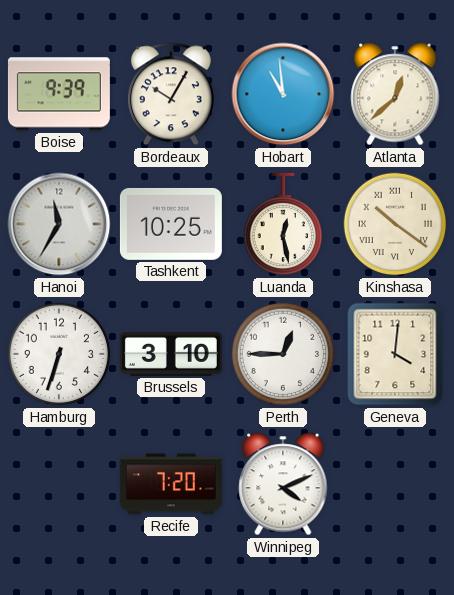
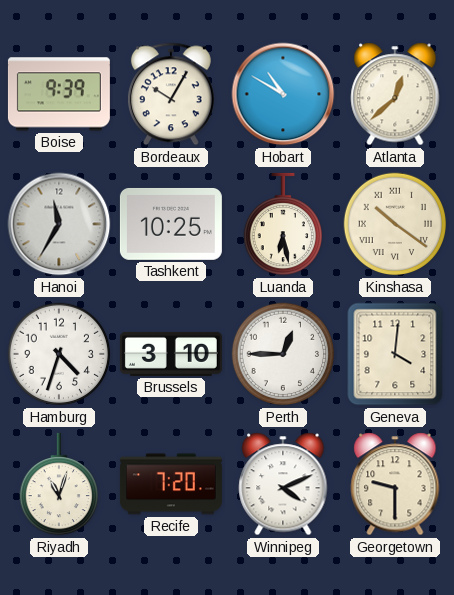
Hobart: 10:59 -> 10:50
Luanda: 12:28 -> 6:28
Hamburg: 6:33 -> 4:33
Riyadh: none -> 11:03
Georgetown: none -> 9:30
